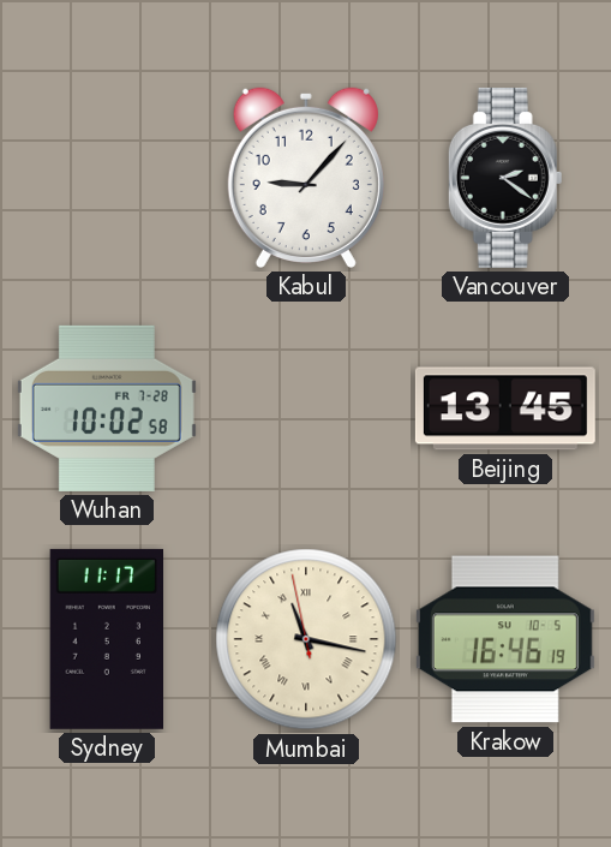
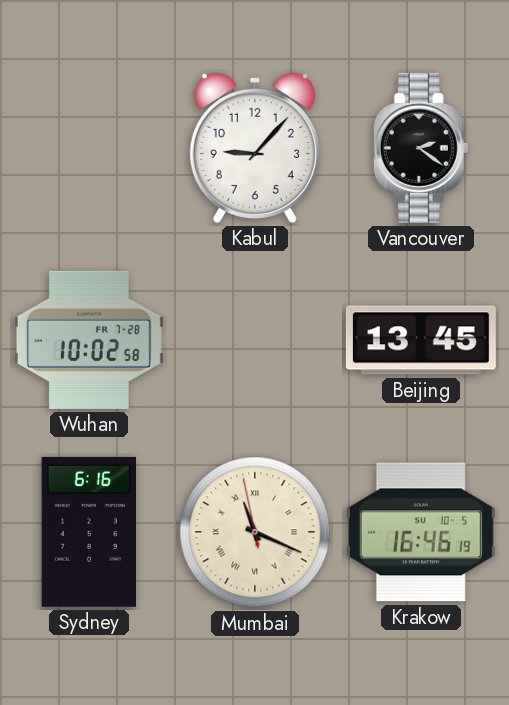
Sydney: 11:17 -> 6:16
Mumbai: 11:16 -> 11:18
